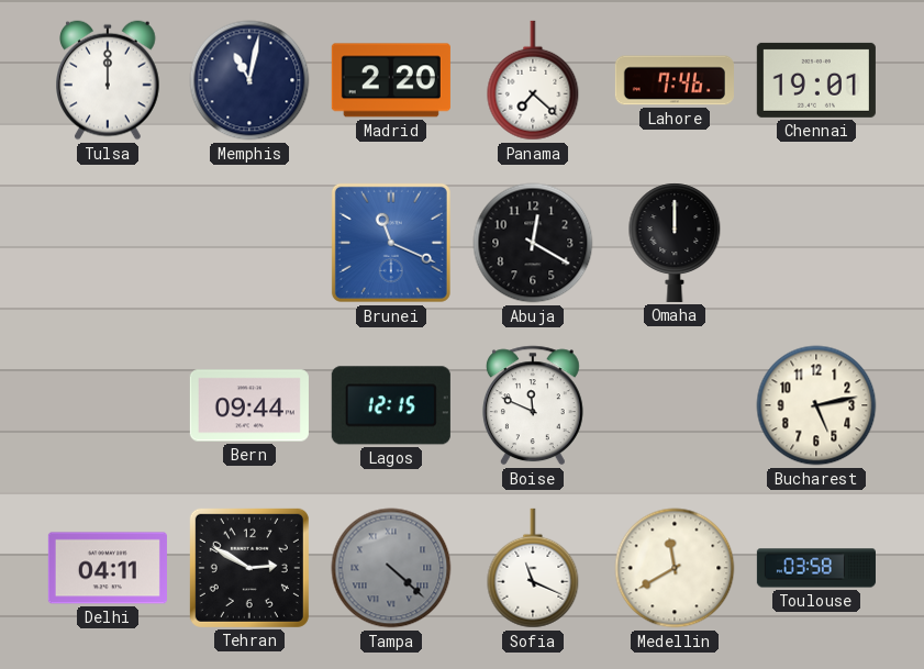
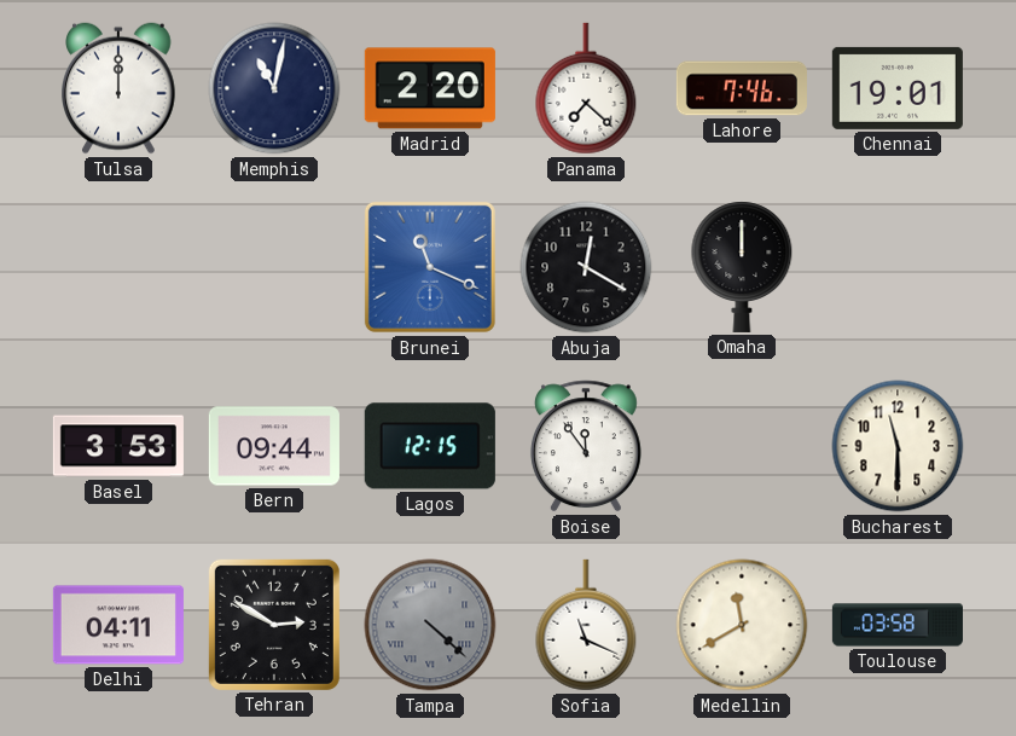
Basel: none -> 3:53
Boise: 11:49 -> 11:54
Bucharest: 5:13 -> 11:30
